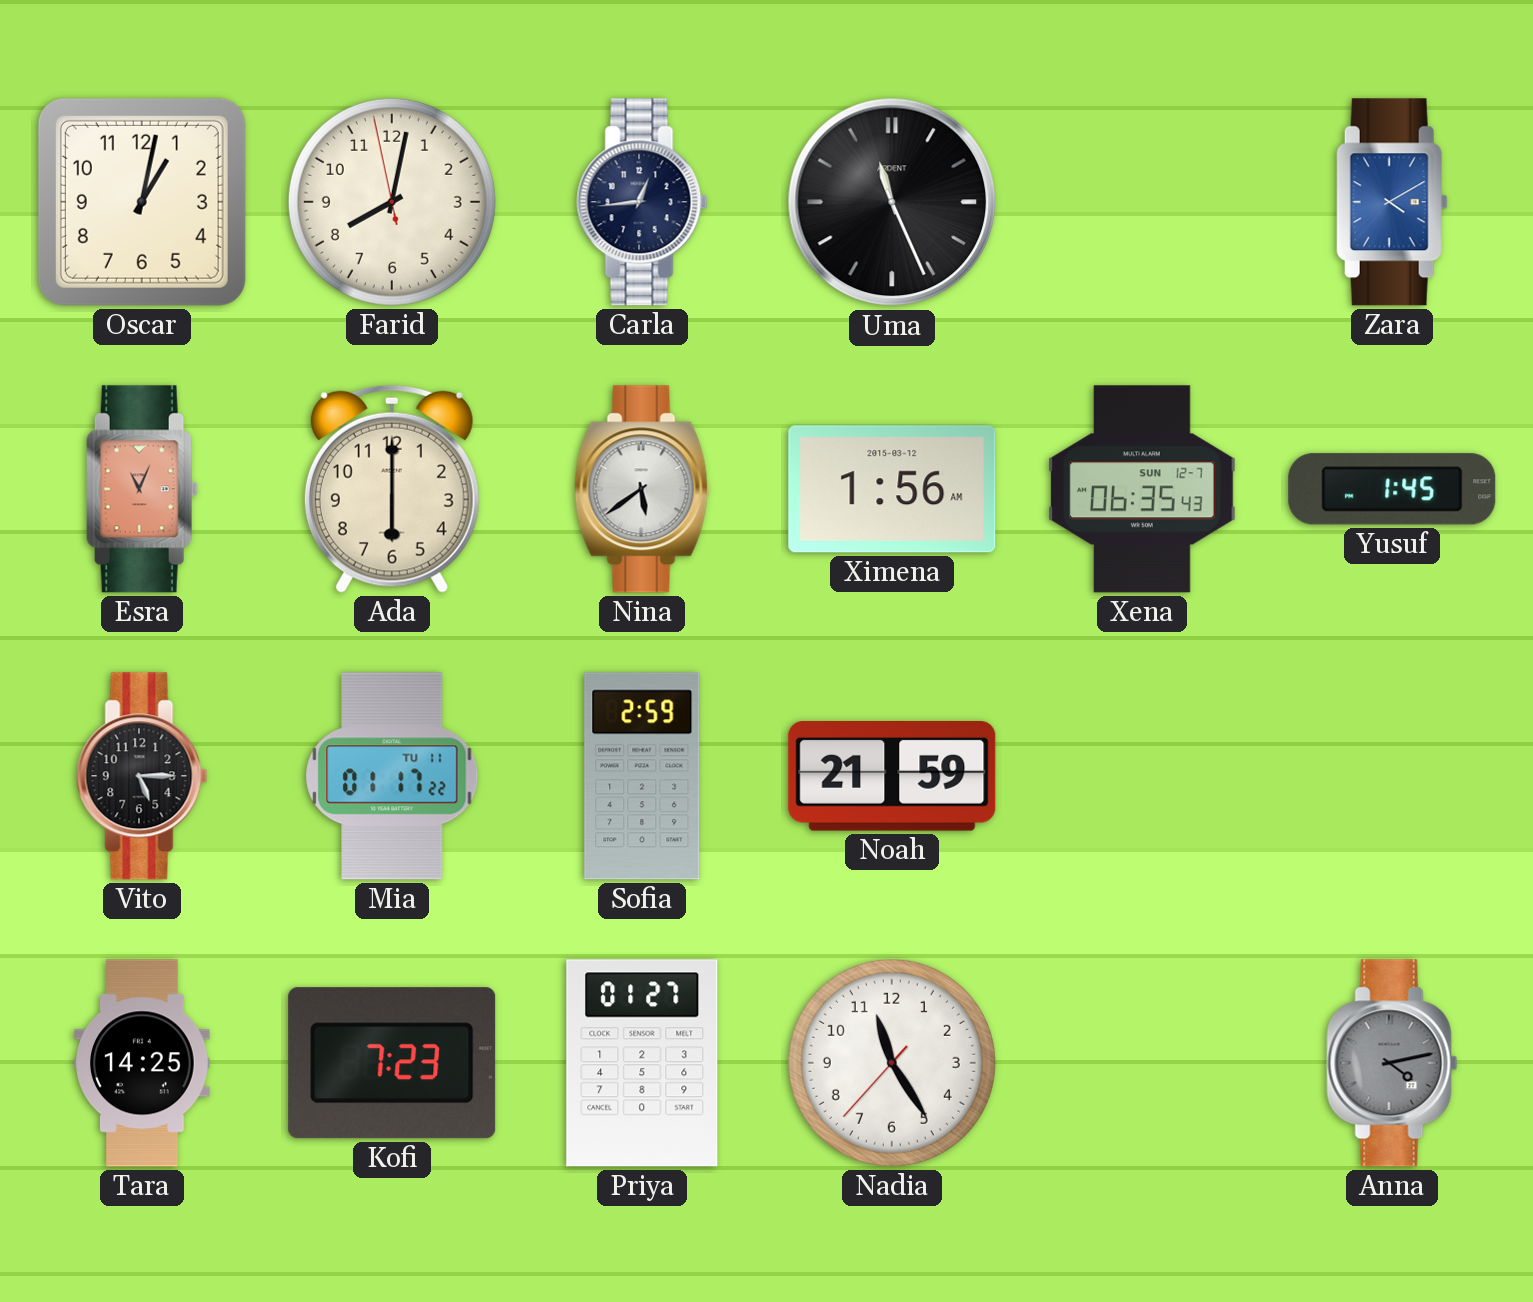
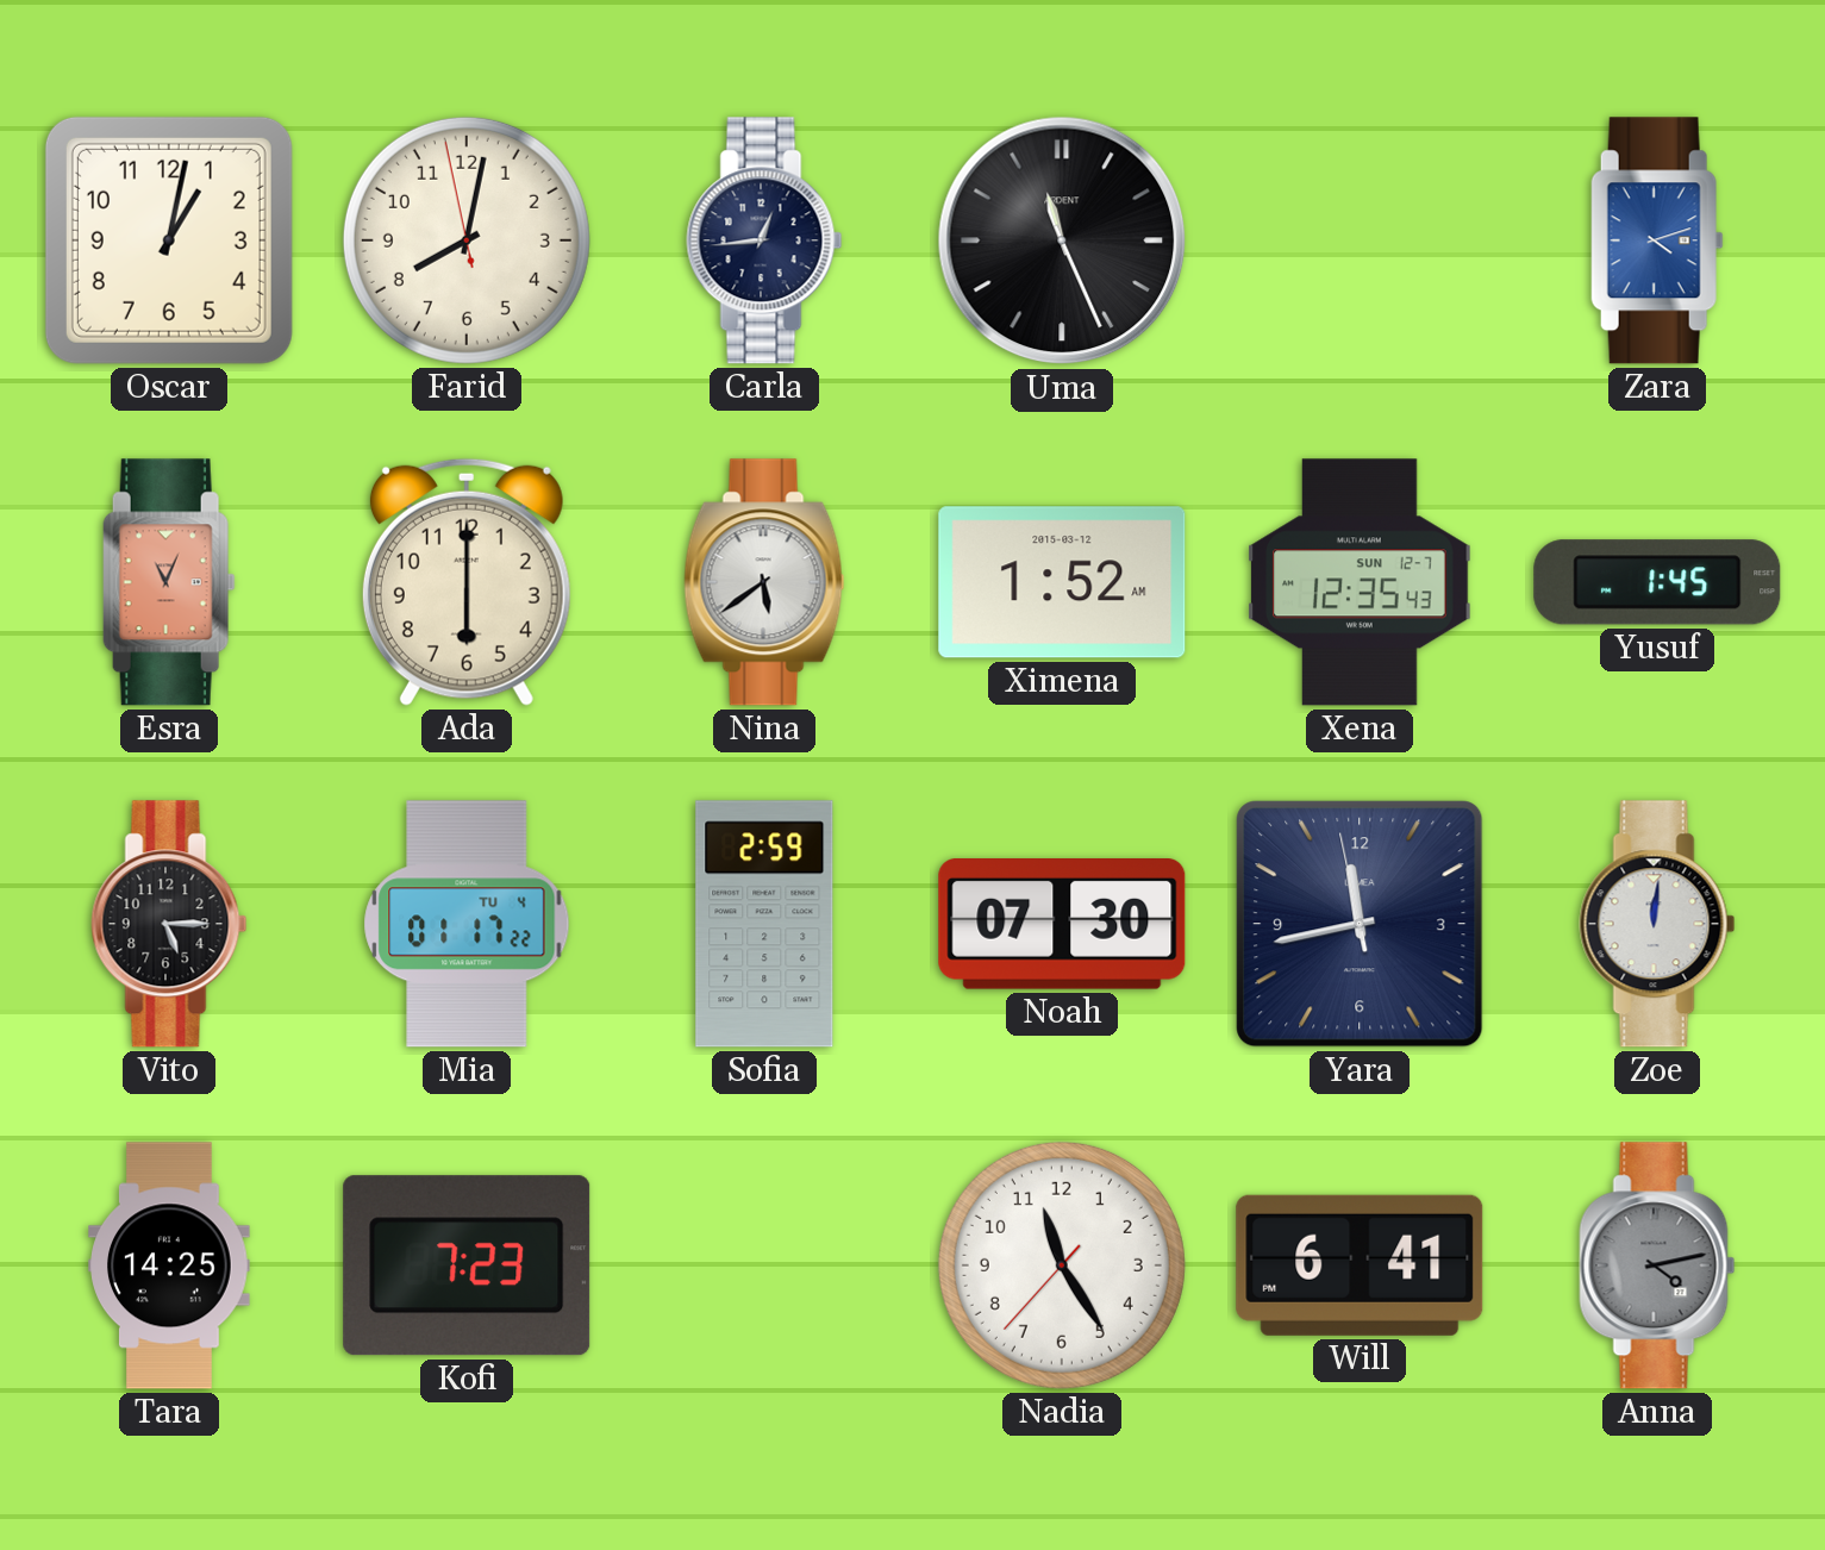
Zara: 4:10 -> 4:12
Ximena: 1:56 -> 1:52
Xena: 06:35 -> 12:35
Mia date: TU 11 -> TU 4
Noah: 21:59 -> 07:30
Yara: none -> 11:42
Zoe: none -> 12:01
Priya: 01:27 -> none
Will: none -> 6:41
